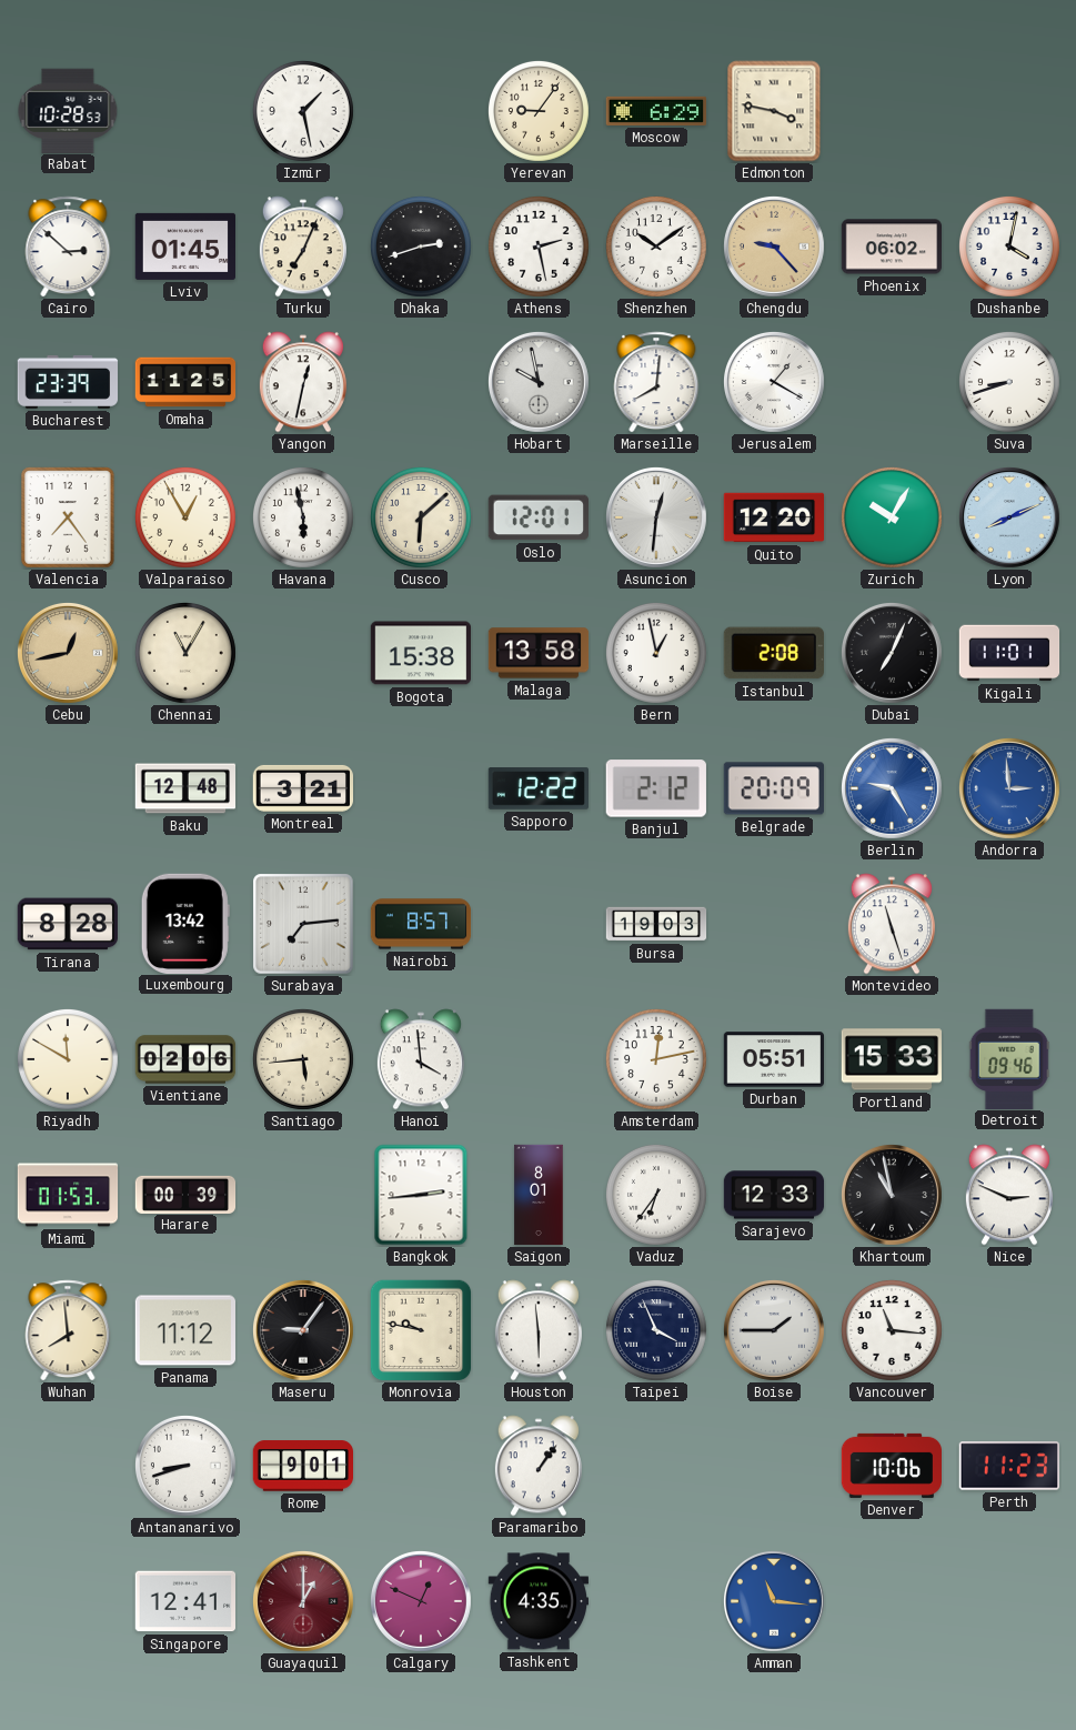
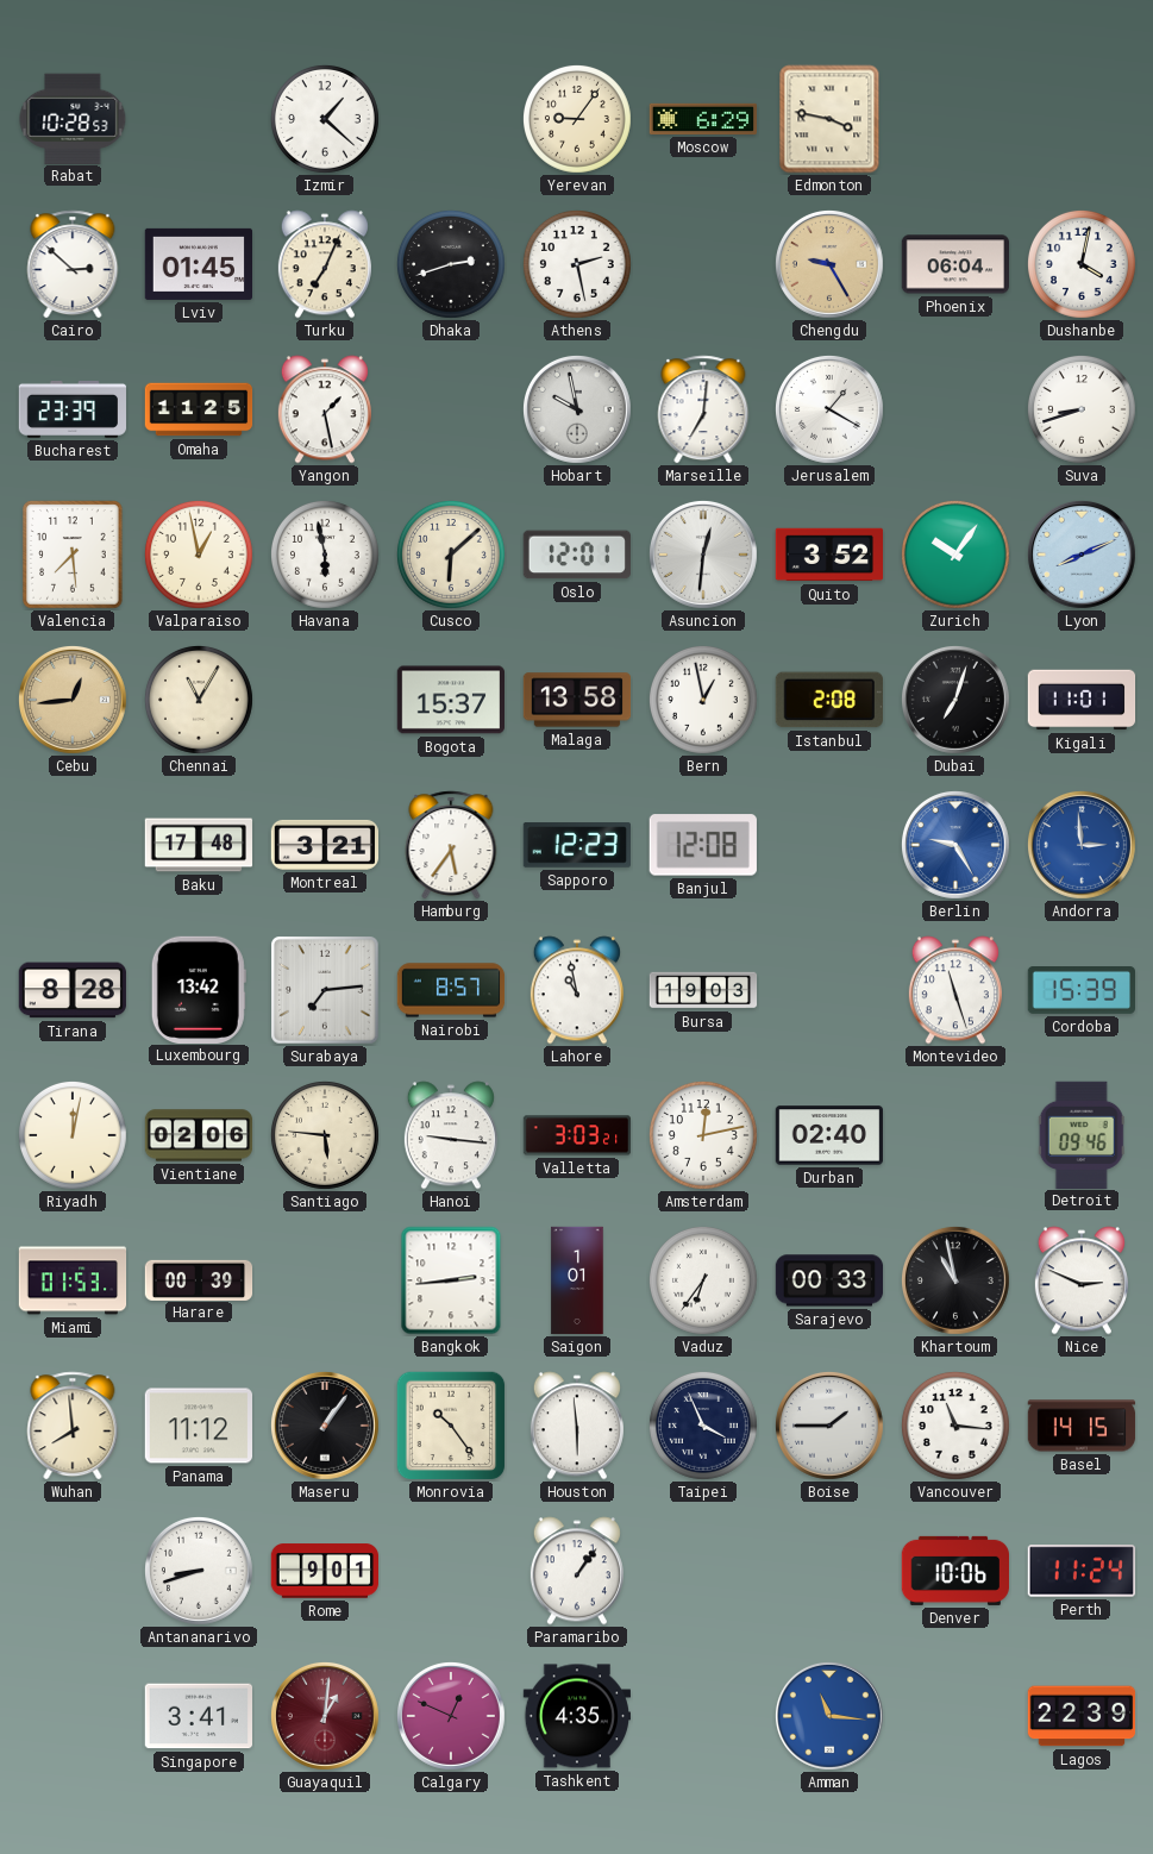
Izmir: 1:28 -> 1:22
Shenzhen: 10:09 -> none
Chengdu: 9:23 -> 9:25
Phoenix: 06:02 -> 06:04
Yangon: 12:32 -> 1:28
Marseille: 8:01 -> 7:01
Valencia: 7:24 -> 7:29
Valparaiso: 12:55 -> 12:58
Quito: 12:20 -> 3:52
Zurich: 10:05 -> 10:06
Cebu: 12:43 -> 12:44
Bogota: 15:38 -> 15:37
Dubai: 7:04 -> 7:03
Baku: 12:48 -> 17:48
Hamburg: none -> 5:36
Sapporo: 12:22 -> 12:23
Banjul: 2:12 -> 12:08
Belgrade: 20:09 -> none
Lahore: none -> 10:58
Cordoba: none -> 15:39
Riyadh: 11:50 -> 12:02
Santiago: 5:44 -> 5:46
Hanoi: 3:59 -> 9:16
Valletta: none -> 3:03
Durban: 05:51 -> 02:40
Portland: 15:33 -> none
Saigon: 8:01 -> 1:01
Sarajevo: 12:33 -> 00:33
Maseru: 9:06 -> 1:06
Monrovia: 9:47 -> 10:24
Basel: none -> 14:15
Perth: 11:23 -> 11:24
Singapore: 12:41 -> 3:41
Guayaquil: 1:00 -> 1:01
Lagos: none -> 22:39
